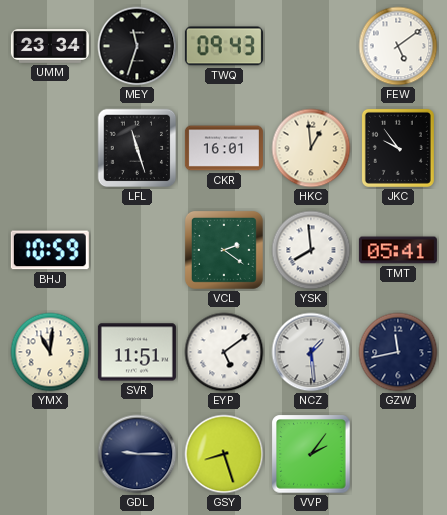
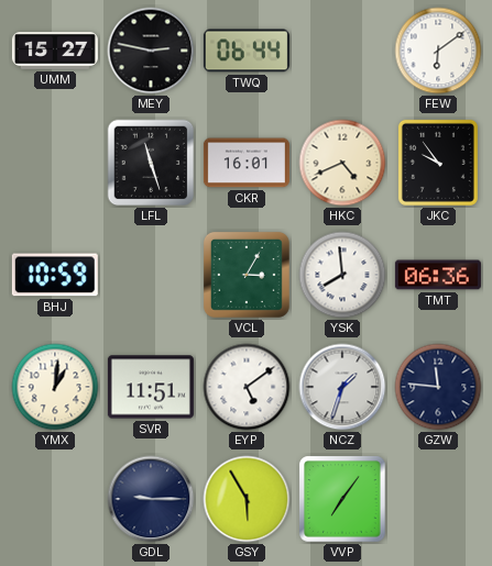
UMM: 23:34 -> 15:27
MEY: 11:33 -> 2:47
TWQ: 09:43 -> 06:44
FEW: 5:09 -> 6:09
HKC: 12:59 -> 4:41
VCL: 2:21 -> 3:05
TMT: 05:41 -> 06:36
YMX: 11:01 -> 1:01
NCZ: 1:29 -> 1:33
GZW: 11:43 -> 11:46
GSY: 8:27 -> 5:55
VVP: 2:06 -> 7:06
